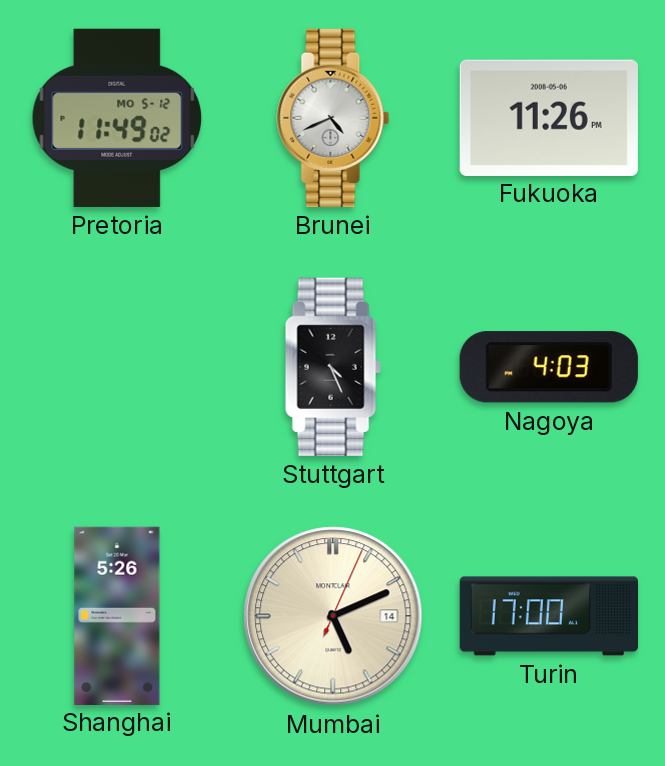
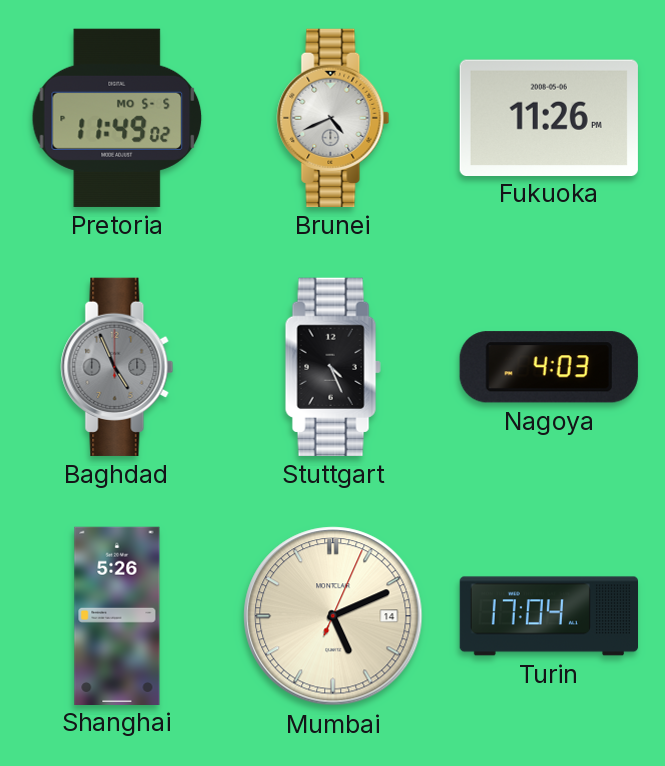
Pretoria date: MO 5-12 -> MO 5-5
Baghdad: none -> 4:56
Turin: 17:00 -> 17:04
